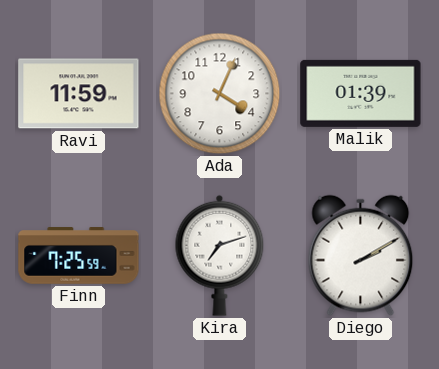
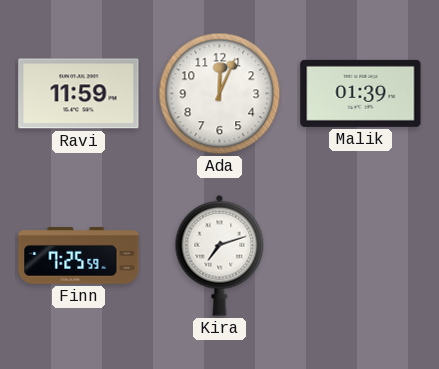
Ada: 4:04 -> 12:04
Diego: 2:10 -> none
